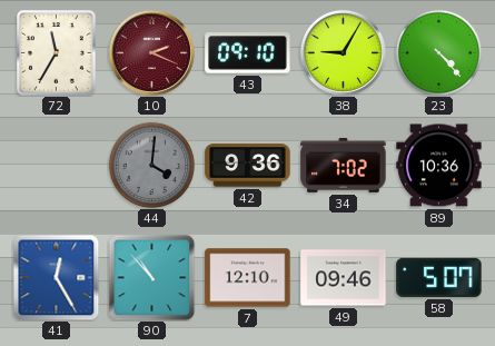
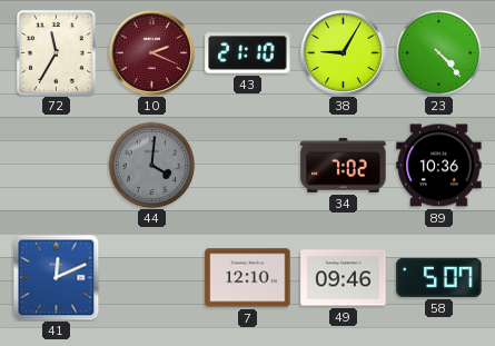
43: 09:10 -> 21:10
42: 9:36 -> none
41: 12:25 -> 12:11
90: 10:53 -> none
